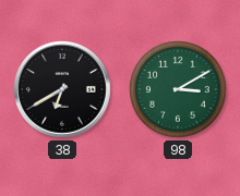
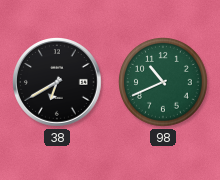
98: 3:10 -> 10:41
